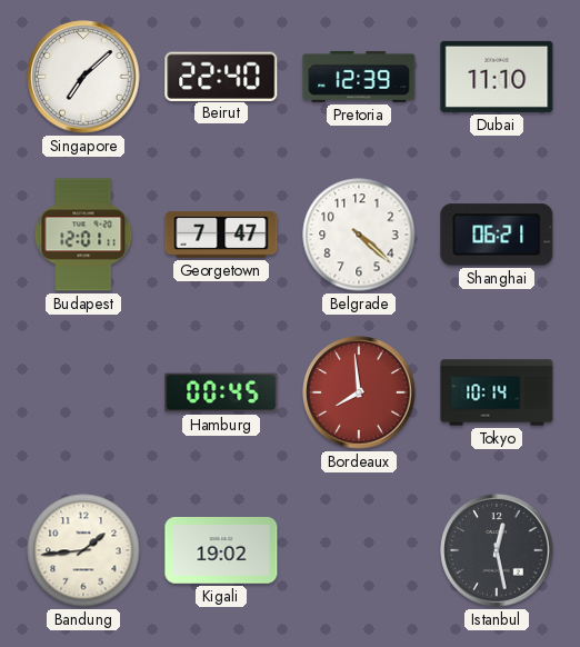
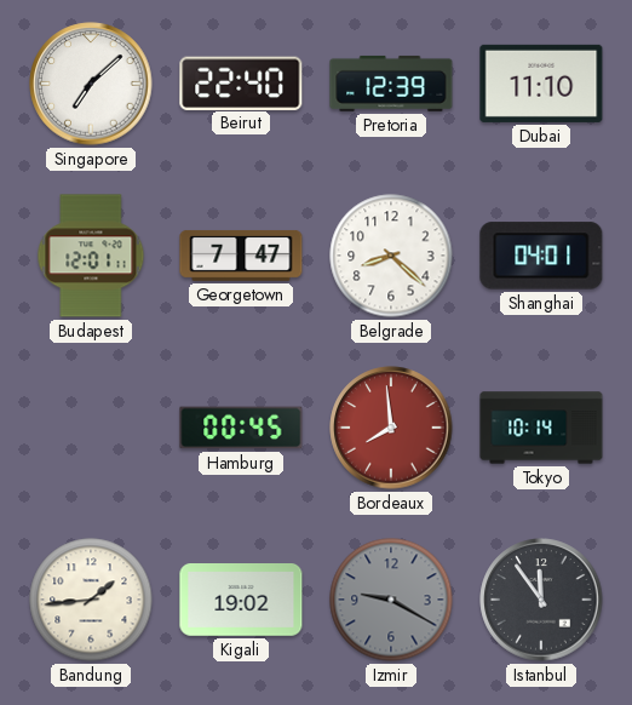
Belgrade: 4:22 -> 8:22
Shanghai: 06:21 -> 04:01
Izmir: none -> 9:20
Istanbul: 12:28 -> 11:54
